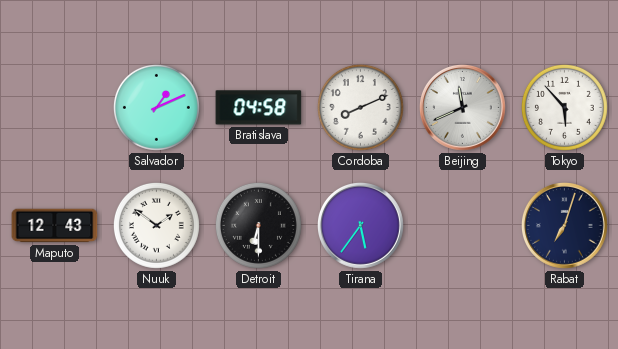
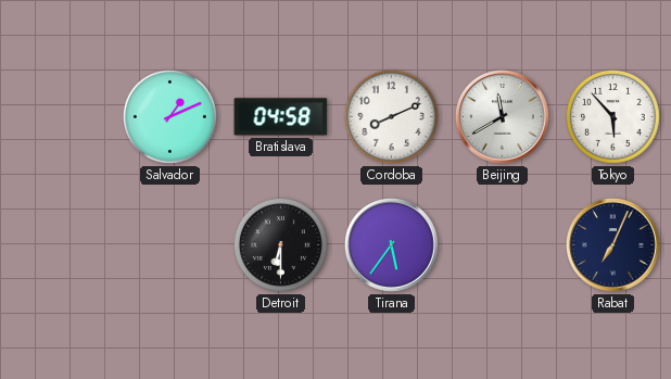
Beijing: 11:41 -> 11:40
Maputo: 12:43 -> none
Nuuk: 1:51 -> none
Rabat: 7:03 -> 7:04
